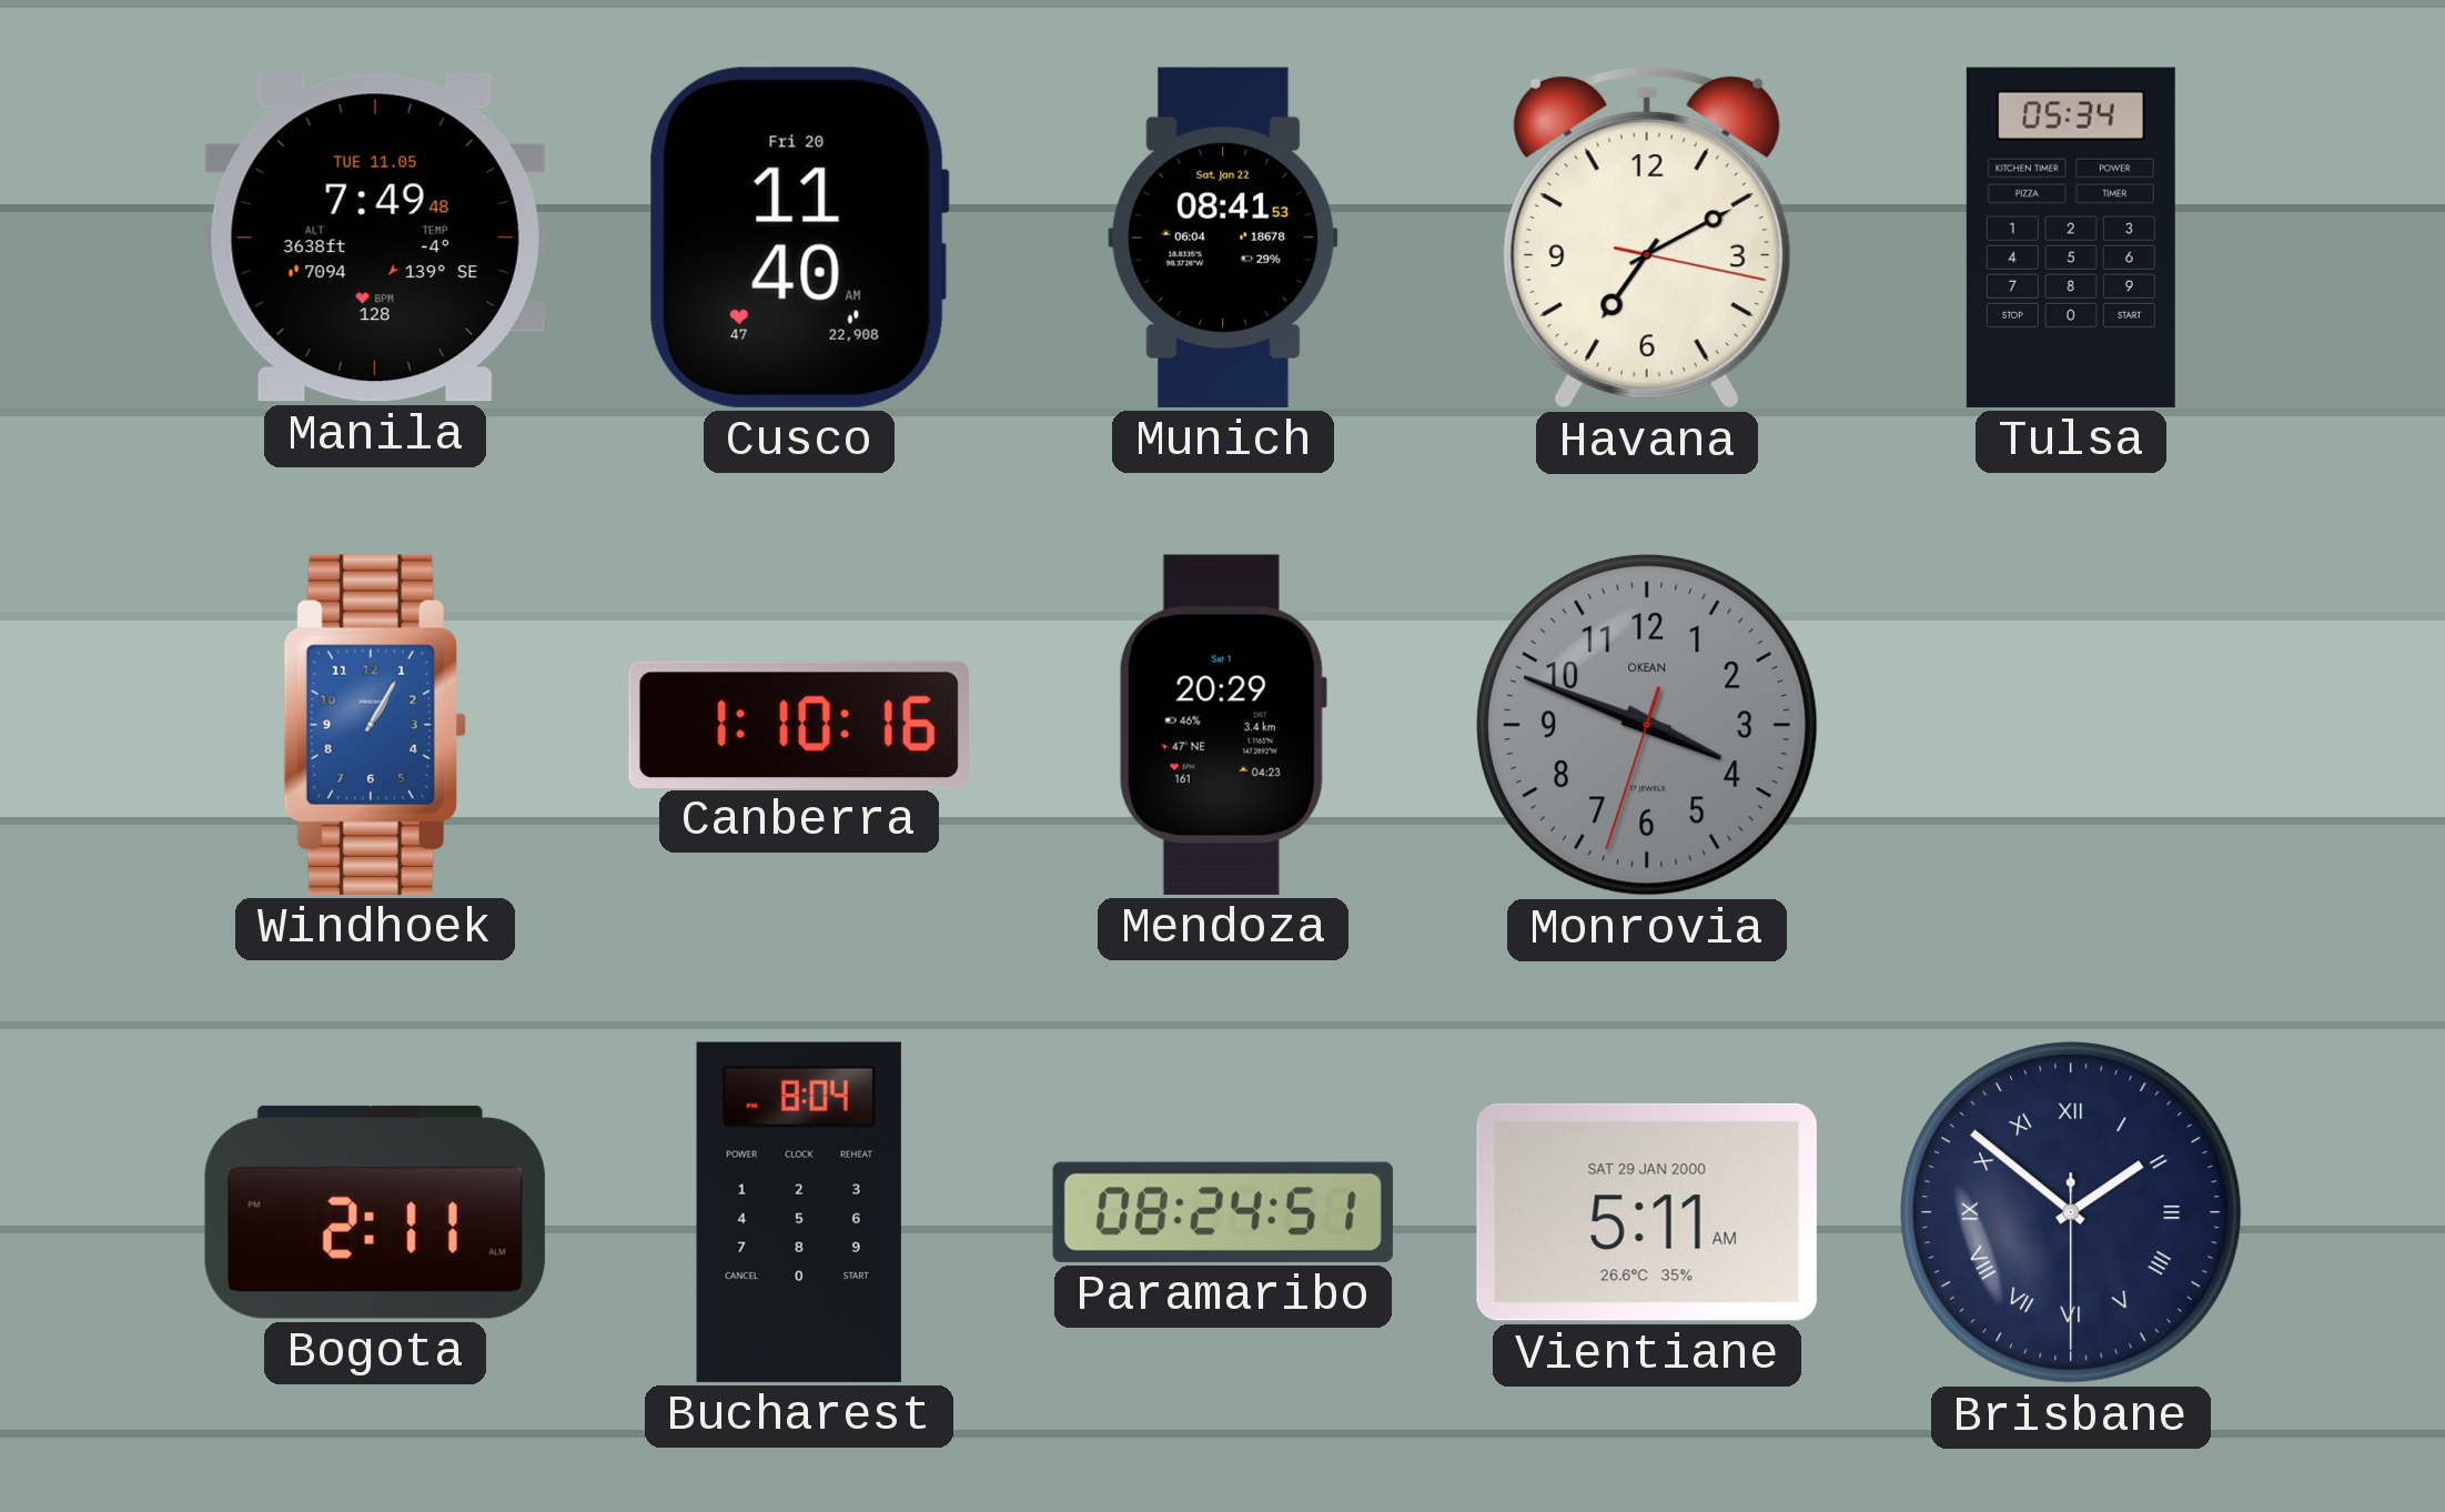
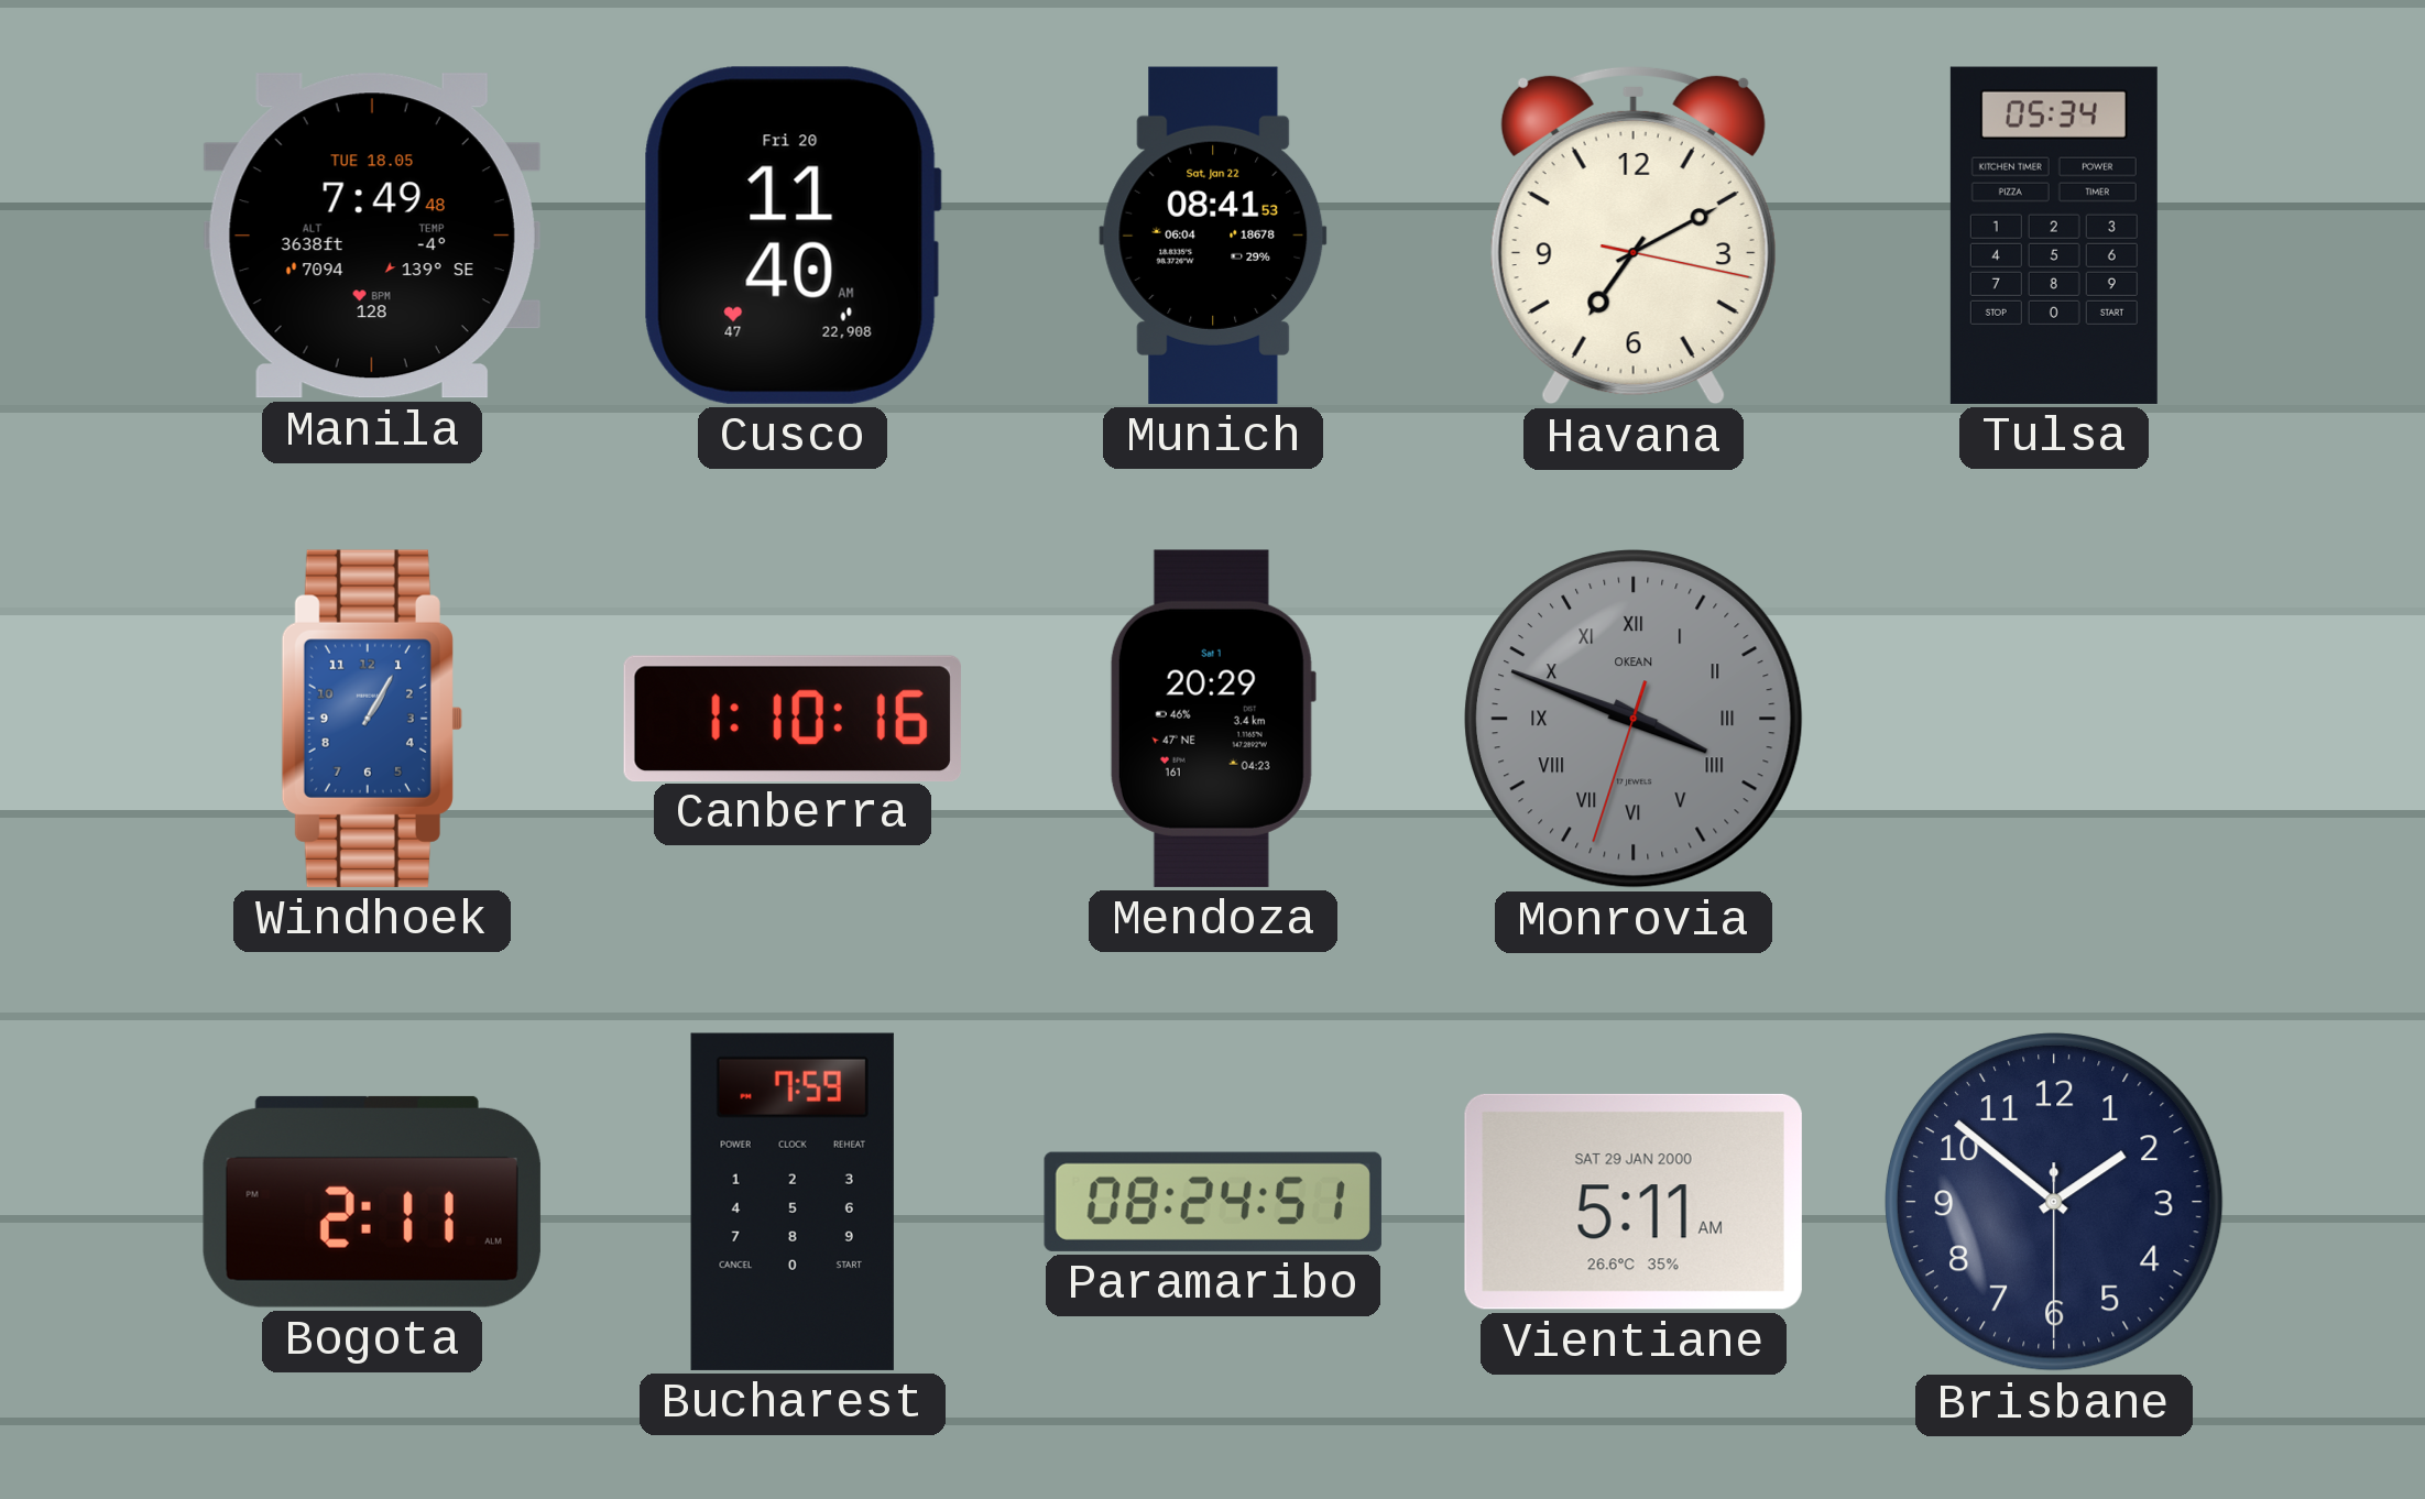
Manila date: TUE 11.05 -> TUE 18.05
Monrovia numerals: Arabic -> Roman
Bucharest: 8:04 -> 7:59
Brisbane numerals: Roman -> Arabic
